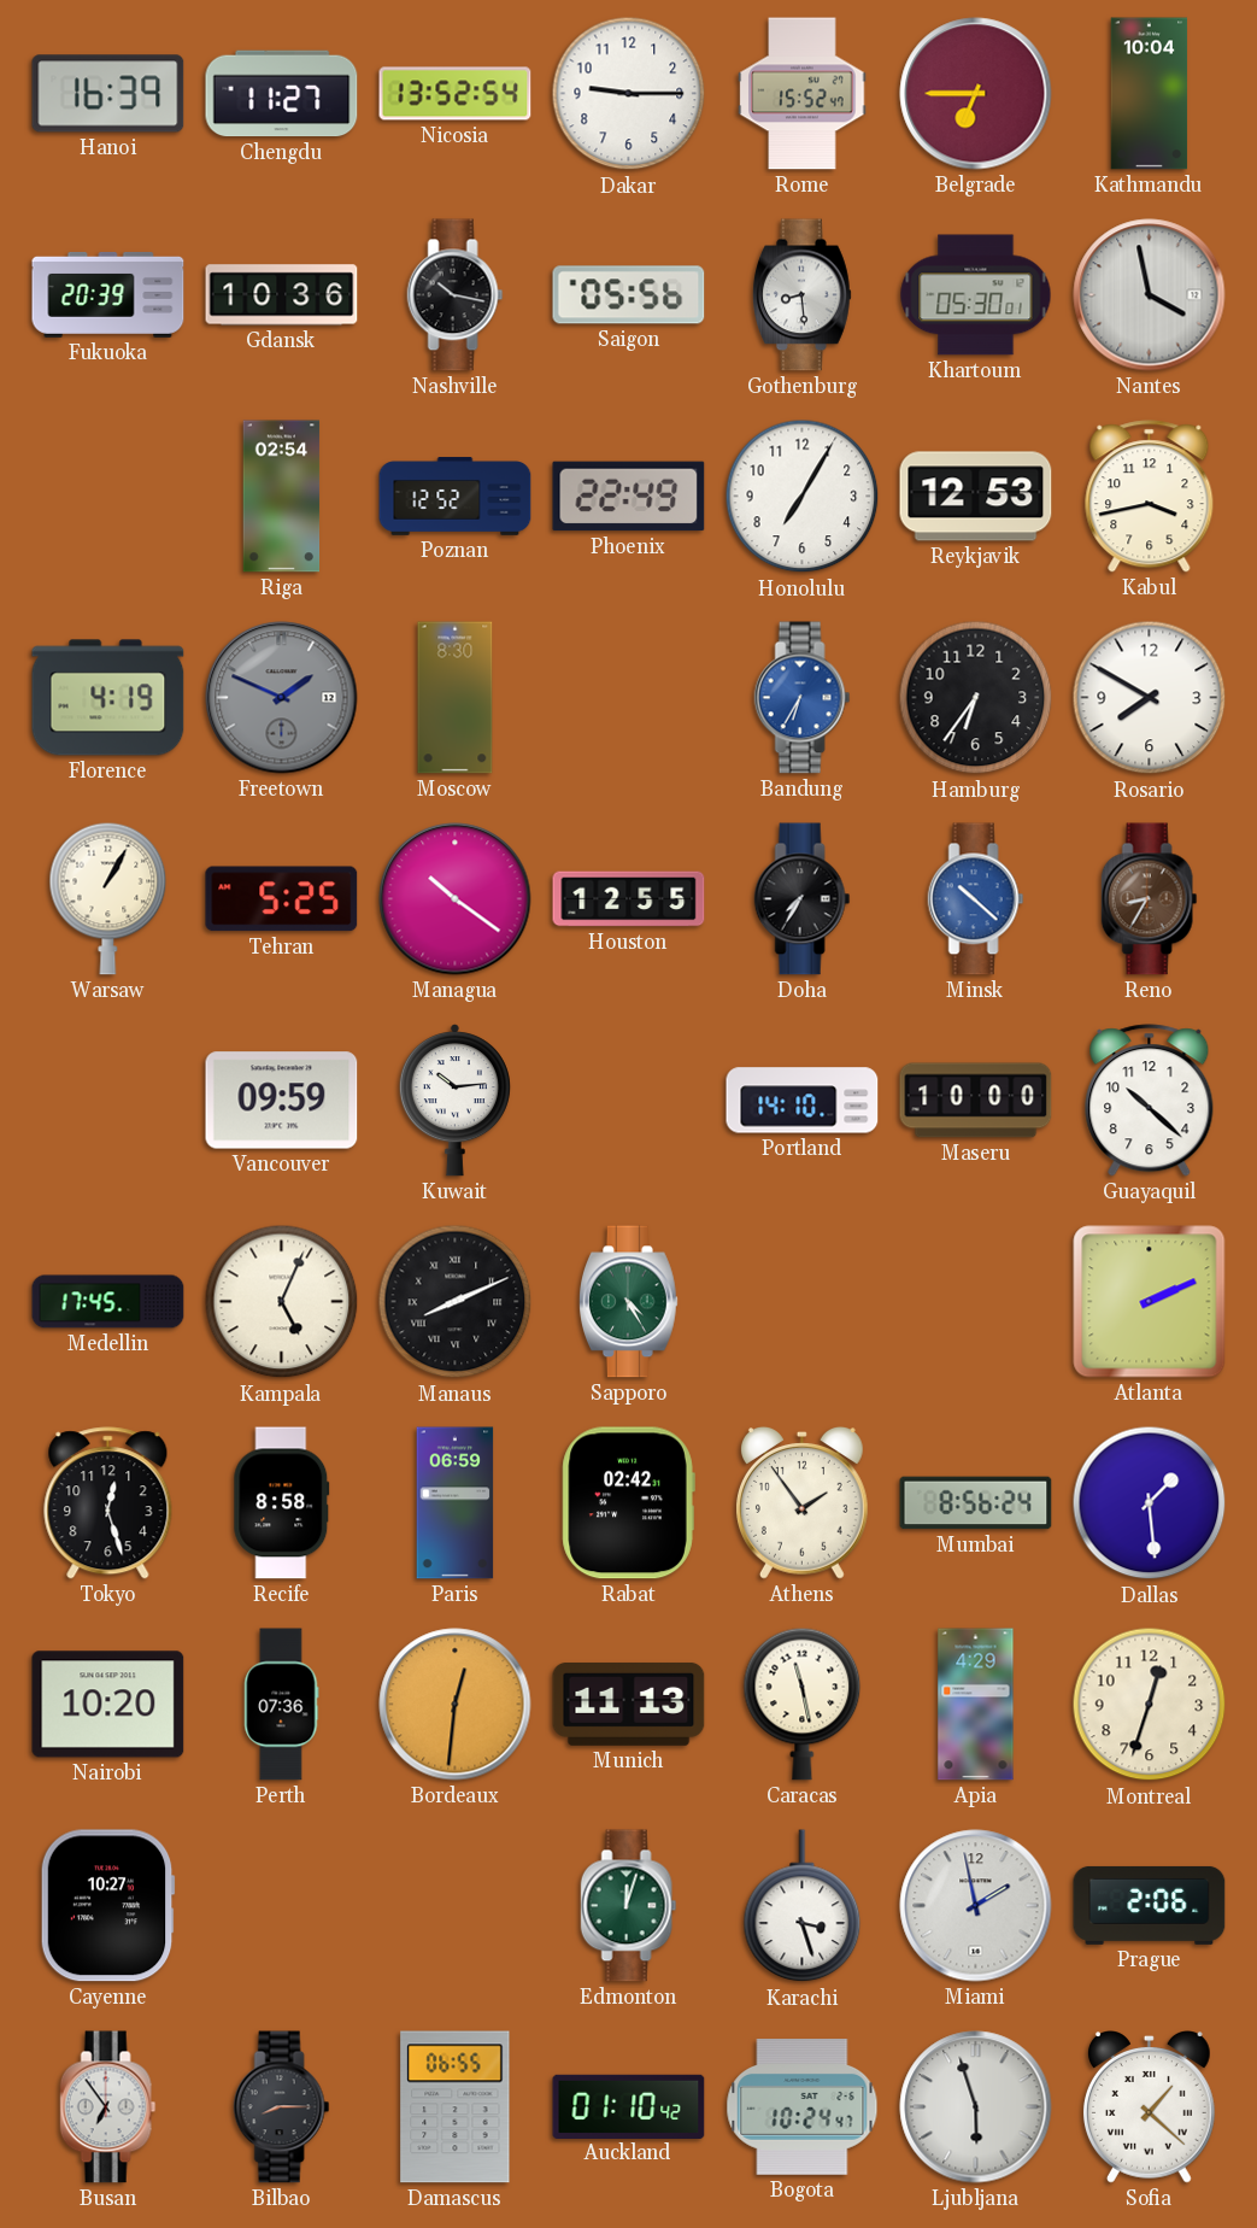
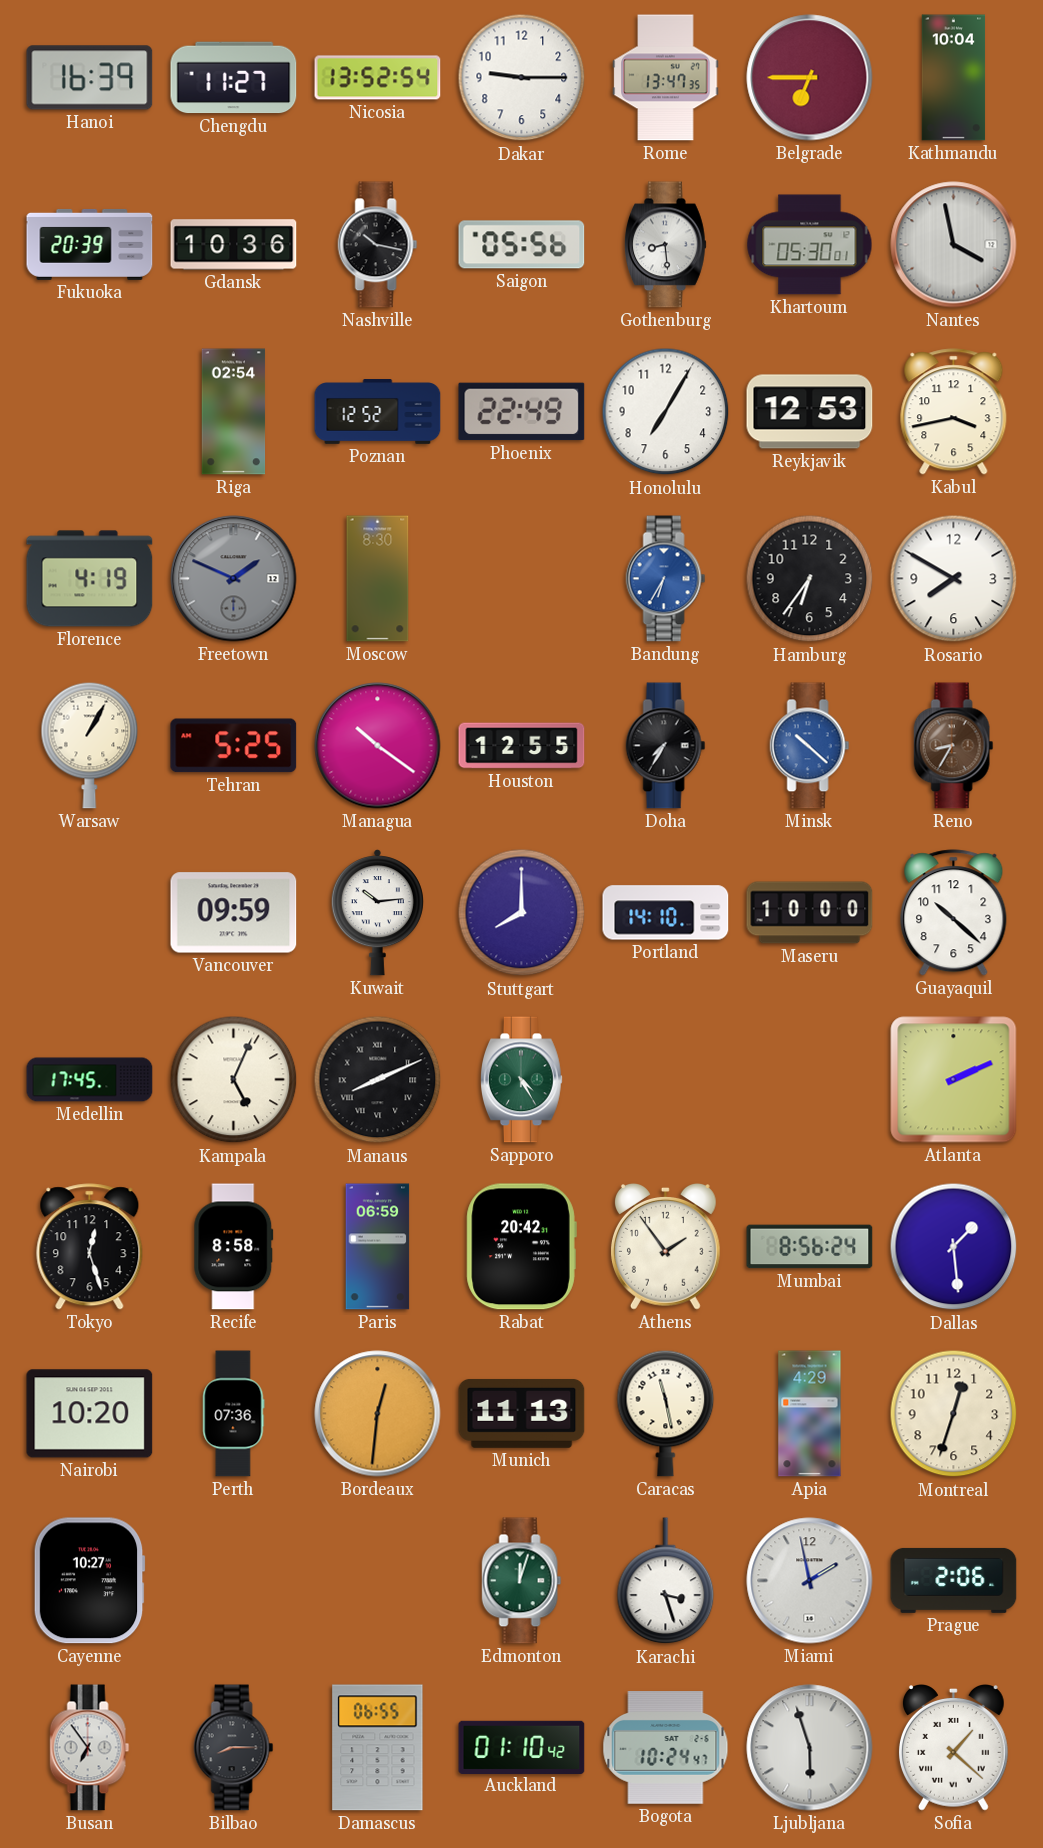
Rome: 15:52 -> 13:47
Stuttgart: none -> 8:00
Rabat: 02:42 -> 20:42
